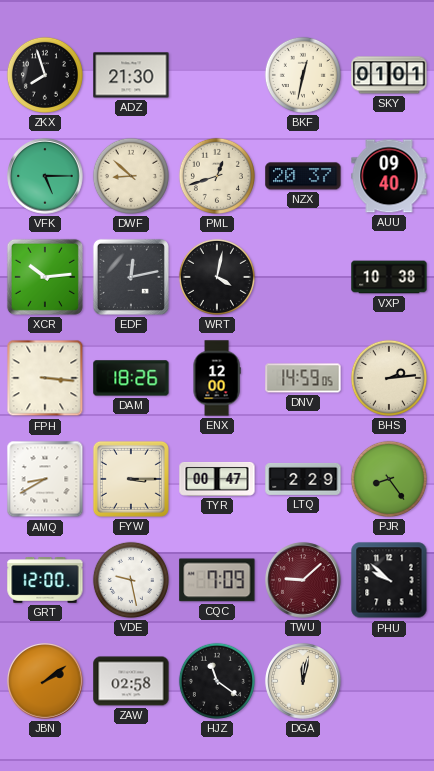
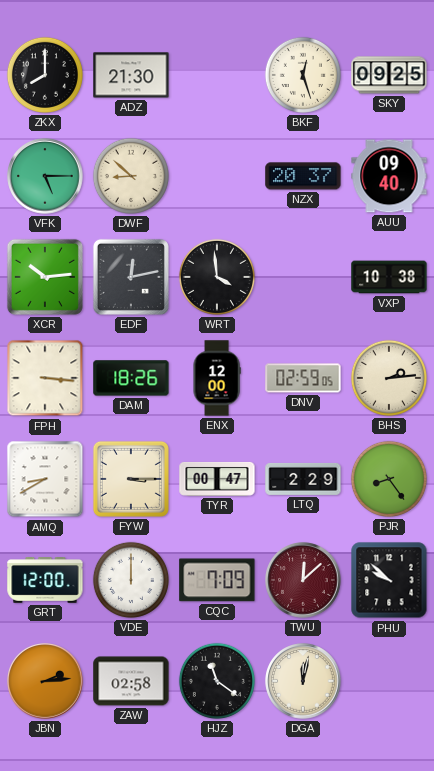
ZKX: 7:57 -> 8:00
BKF: 12:32 -> 12:27
SKY: 01:01 -> 09:25
PML: 12:42 -> none
WRT: 4:02 -> 3:59
DNV: 14:59 -> 02:59
VDE: 9:28 -> 12:00
TWU: 9:08 -> 12:08
JBN: 2:09 -> 2:14
